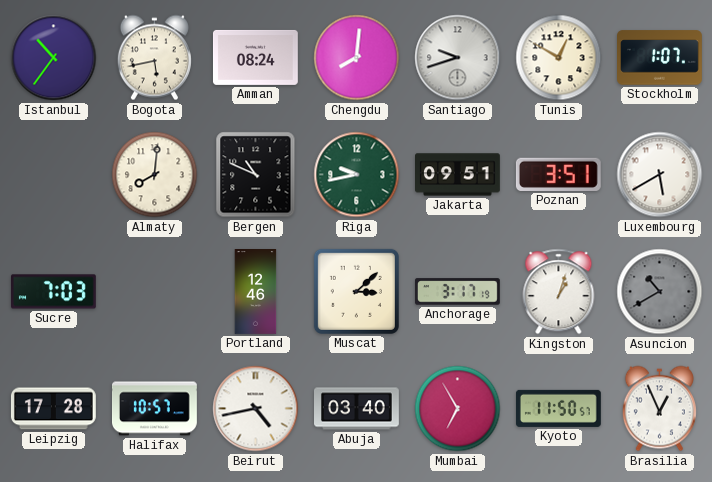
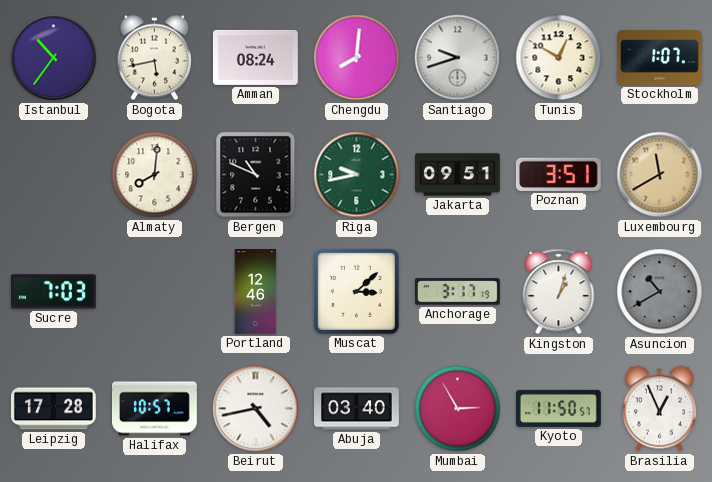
Luxembourg: 5:40 -> 11:40
Luxembourg dial: white -> champagne
Mumbai: 6:55 -> 2:55
